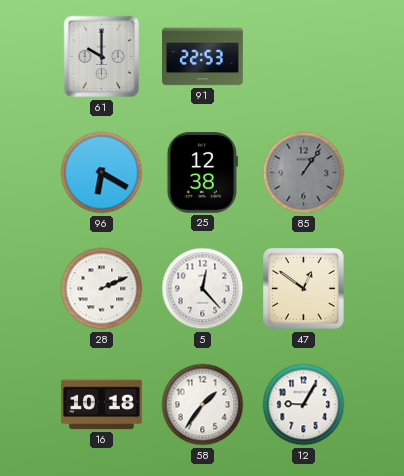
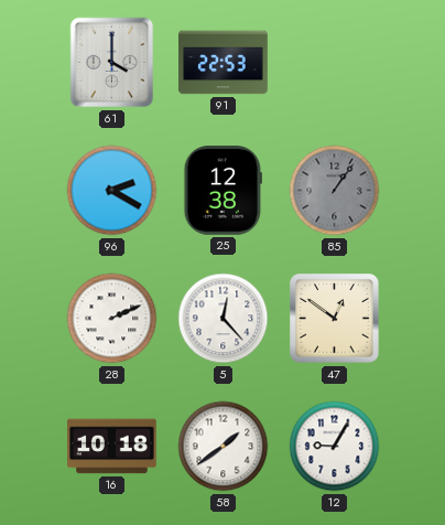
61: 10:00 -> 4:00
96: 6:20 -> 2:20
58: 1:36 -> 1:39
